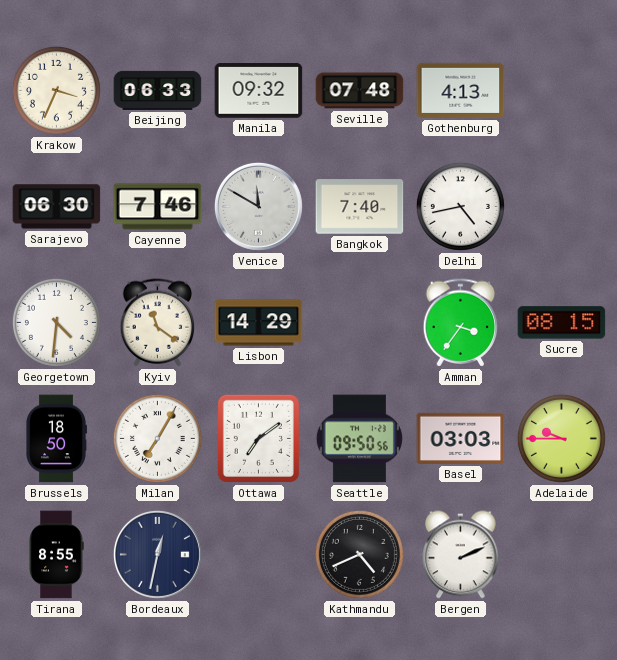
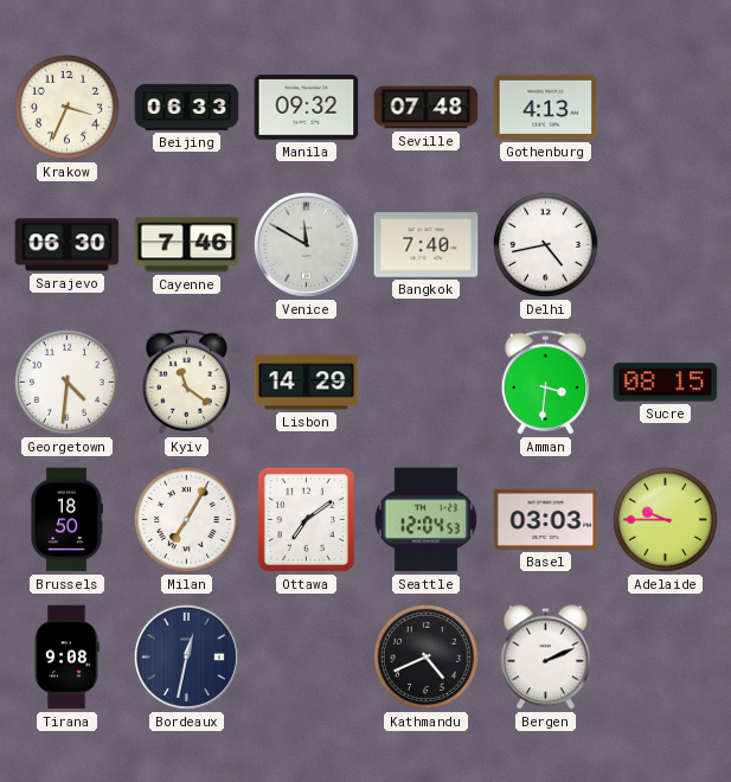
Amman: 3:36 -> 3:31
Seattle: 09:50 -> 12:04
Tirana: 8:55 -> 9:08
